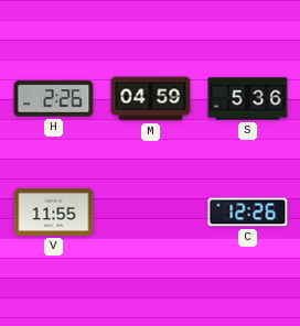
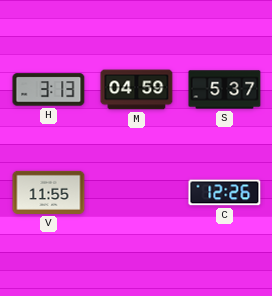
H: 2:26 -> 3:13
S: 5:36 -> 5:37
